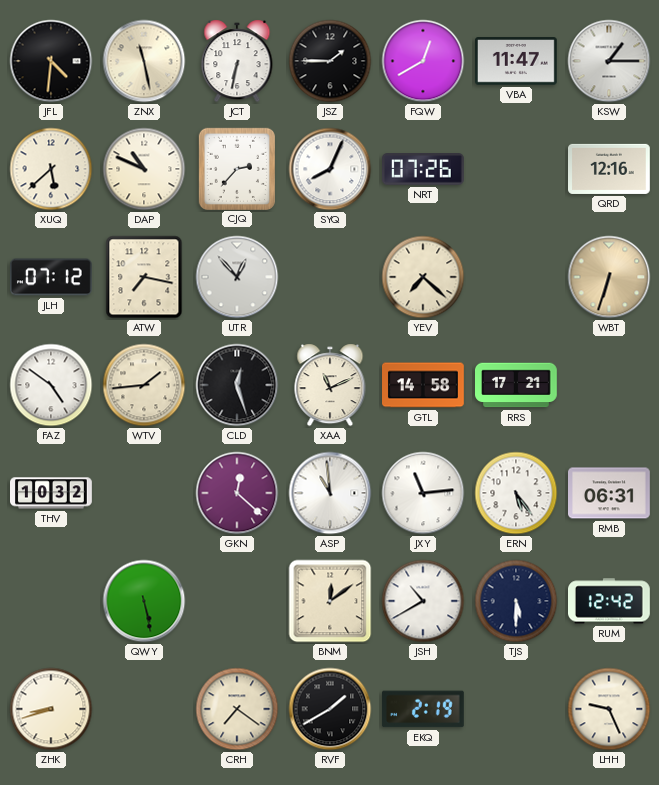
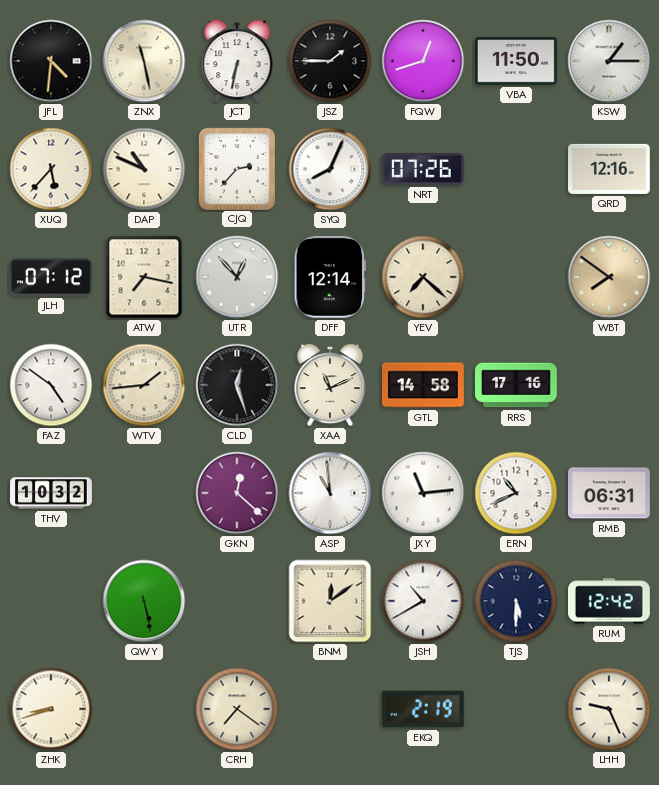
FQW: 12:40 -> 12:42
VBA: 11:47 -> 11:50
XUQ: 5:38 -> 5:37
DFF: none -> 12:14
WBT: 6:33 -> 7:51
RRS: 17:21 -> 17:16
ERN: 5:24 -> 10:41
RVF: 1:40 -> none
